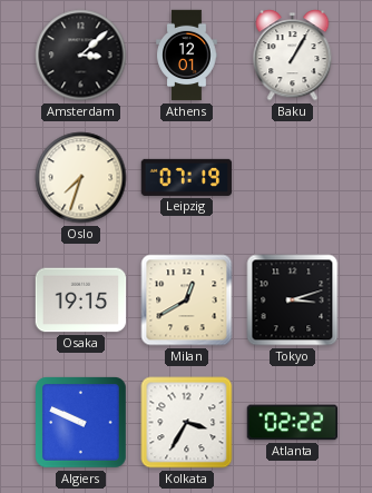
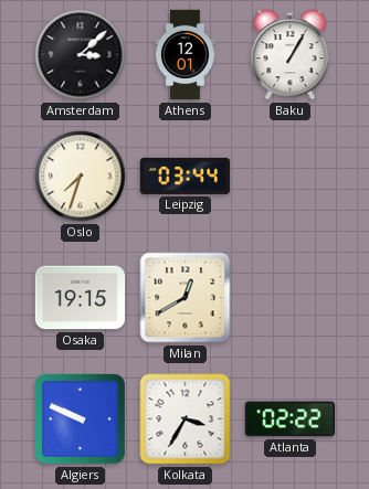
Leipzig: 07:19 -> 03:44
Tokyo: 3:12 -> none
